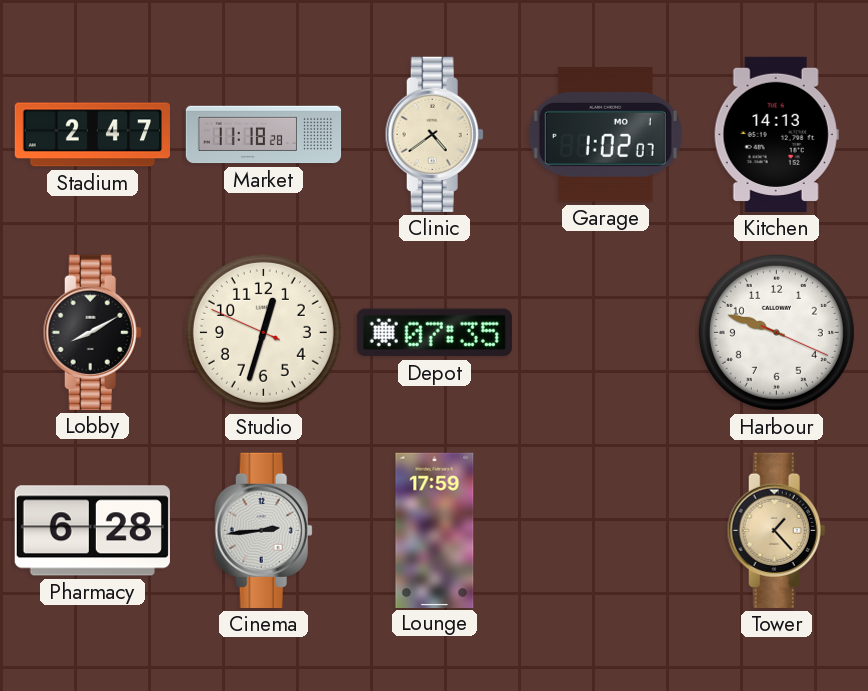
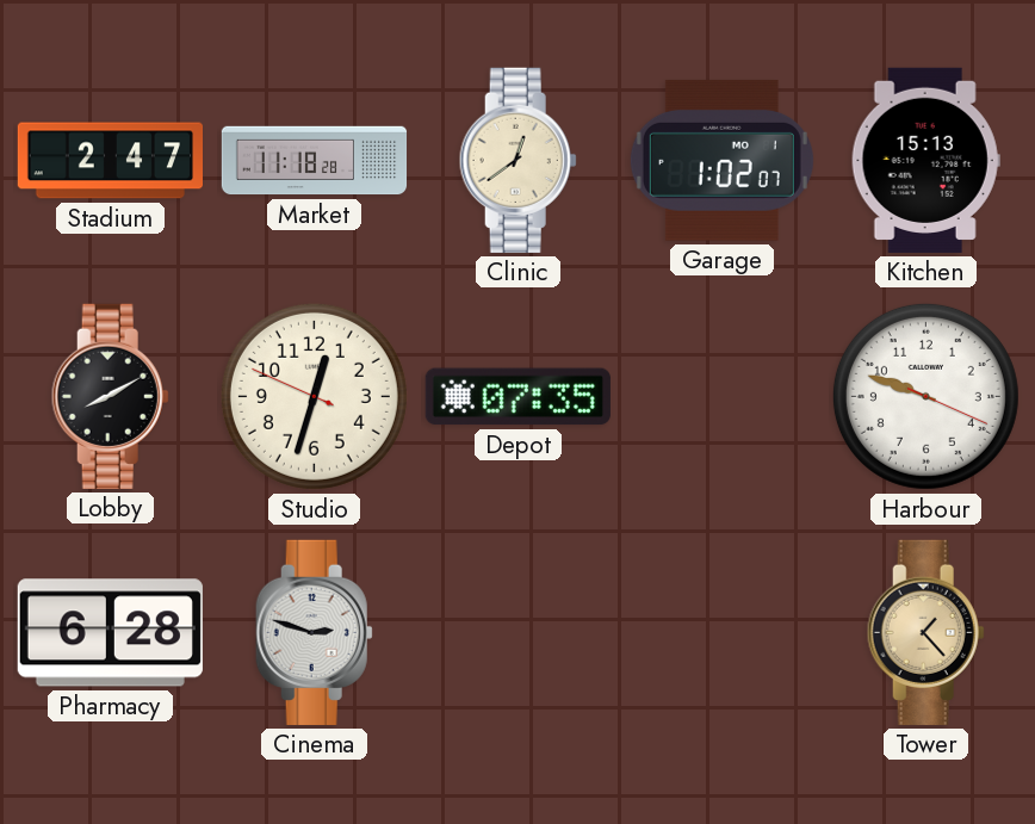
Clinic: 4:39 -> 12:39
Kitchen: 14:13 -> 15:13
Cinema: 2:44 -> 2:48
Lounge: 17:59 -> none
